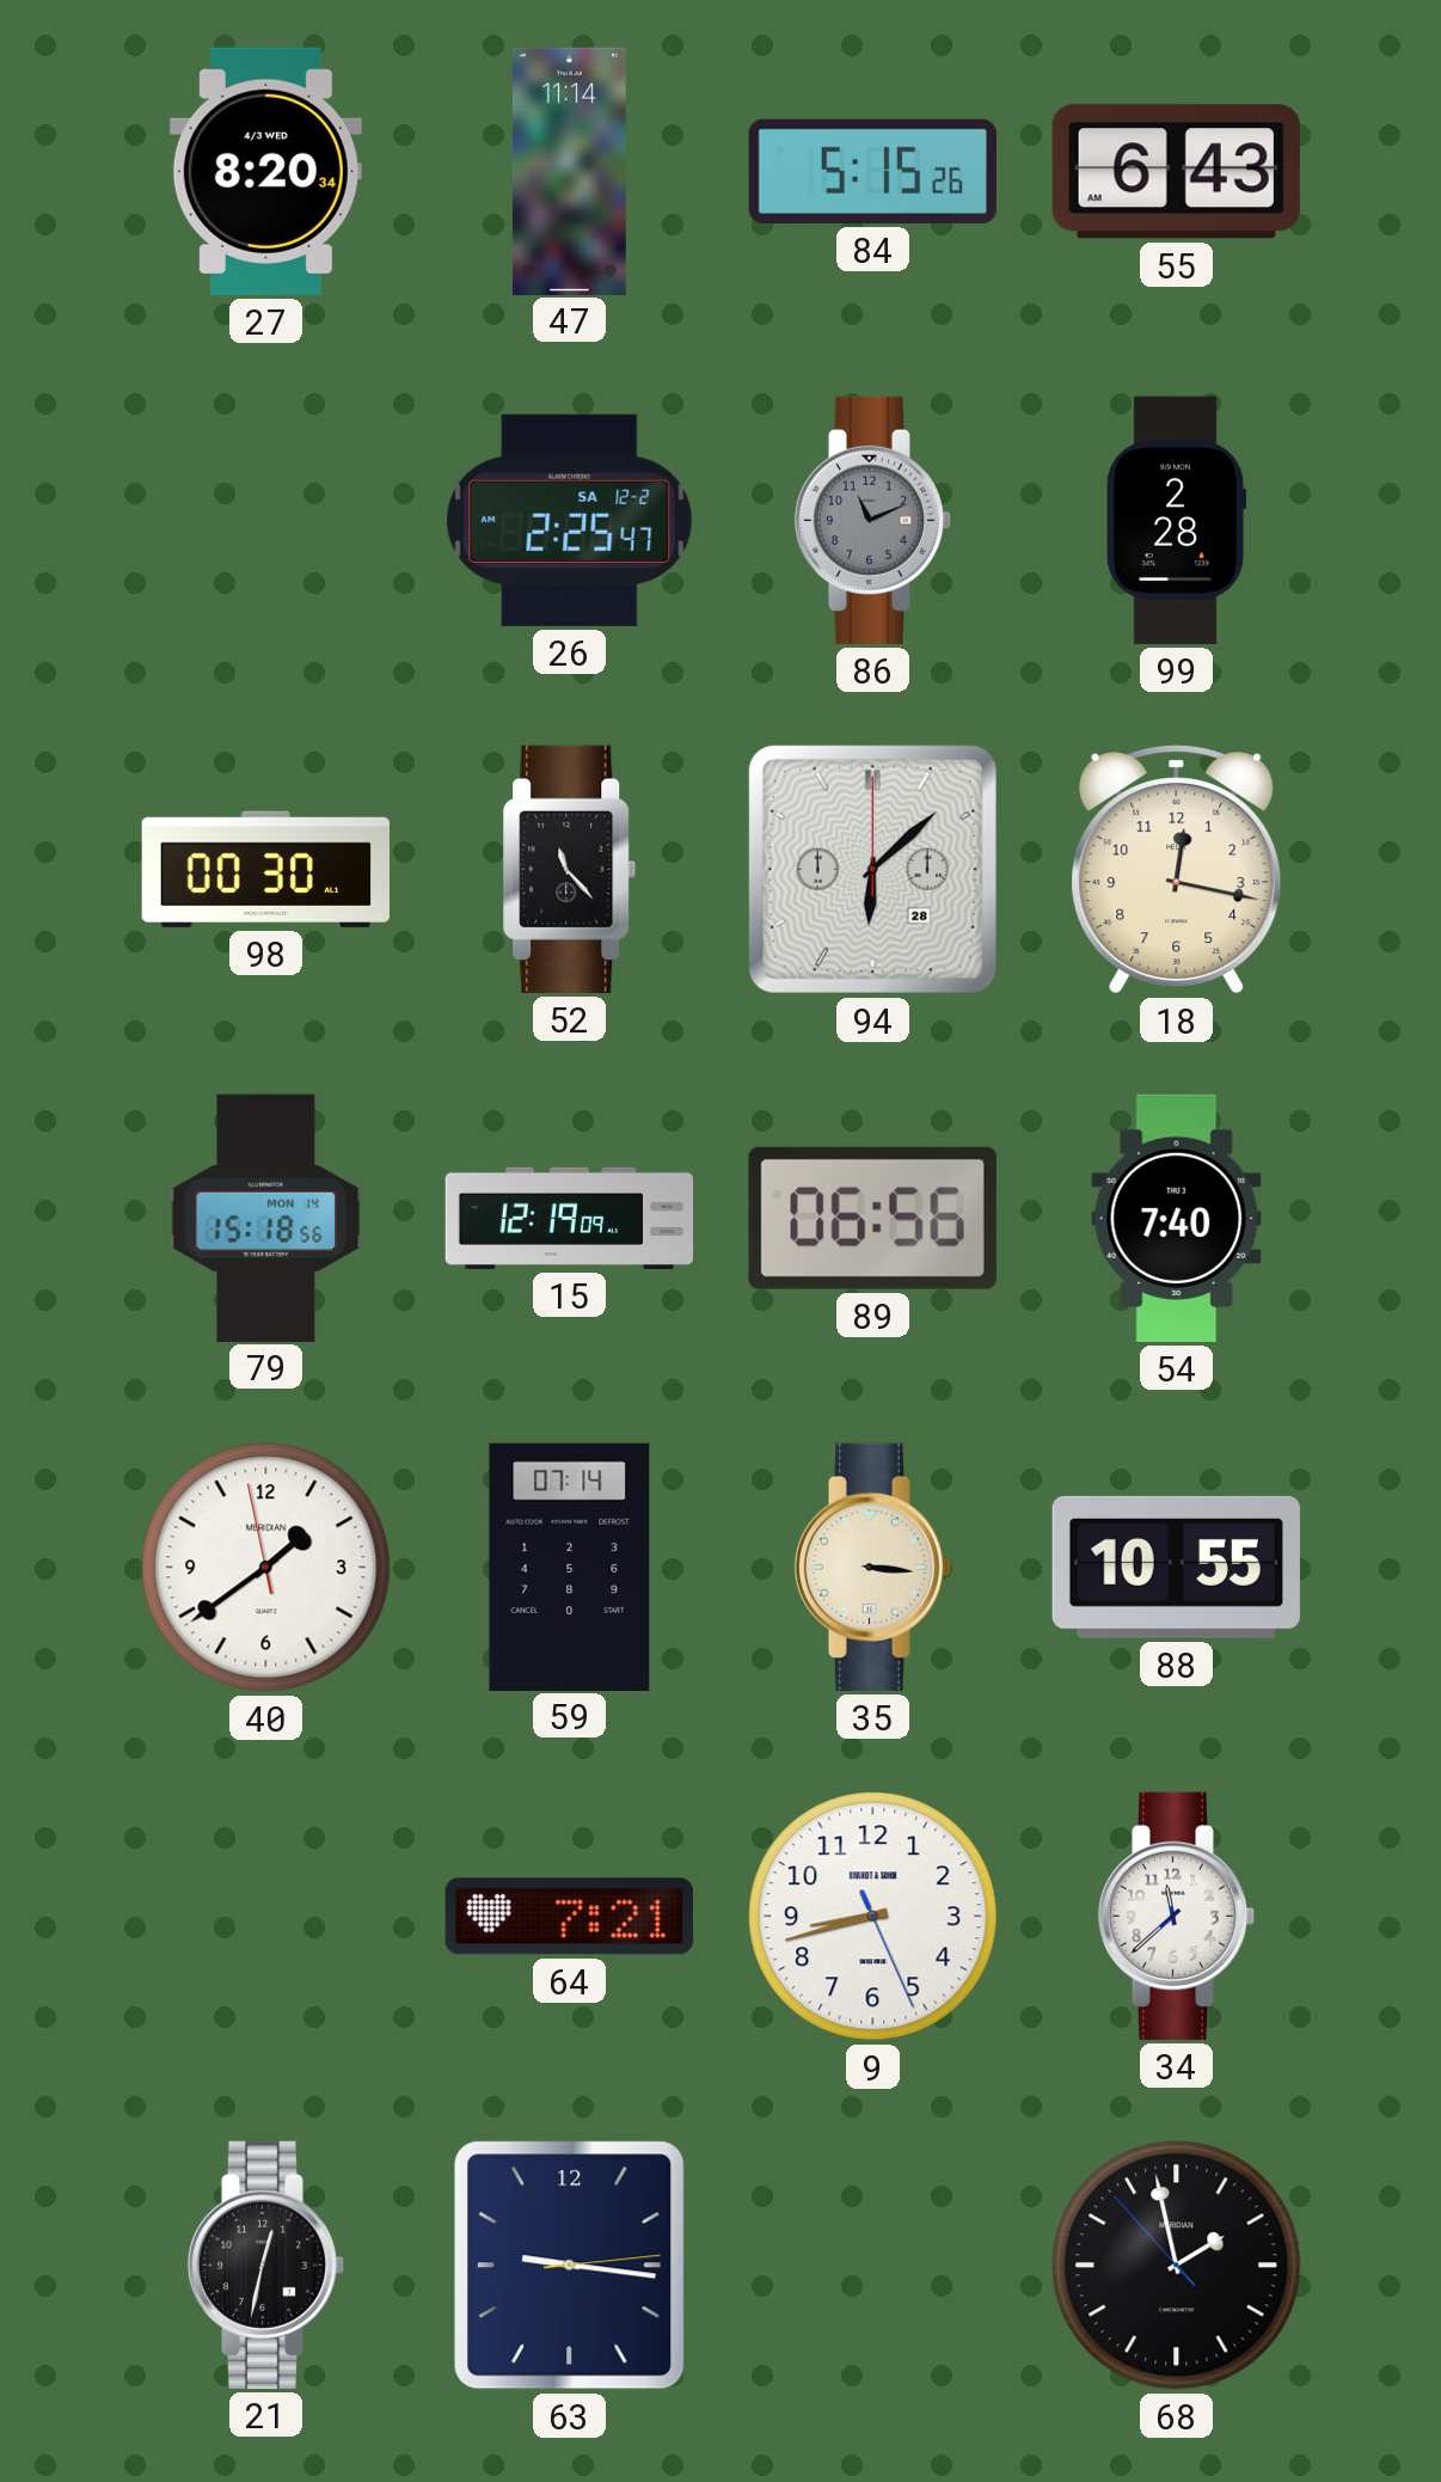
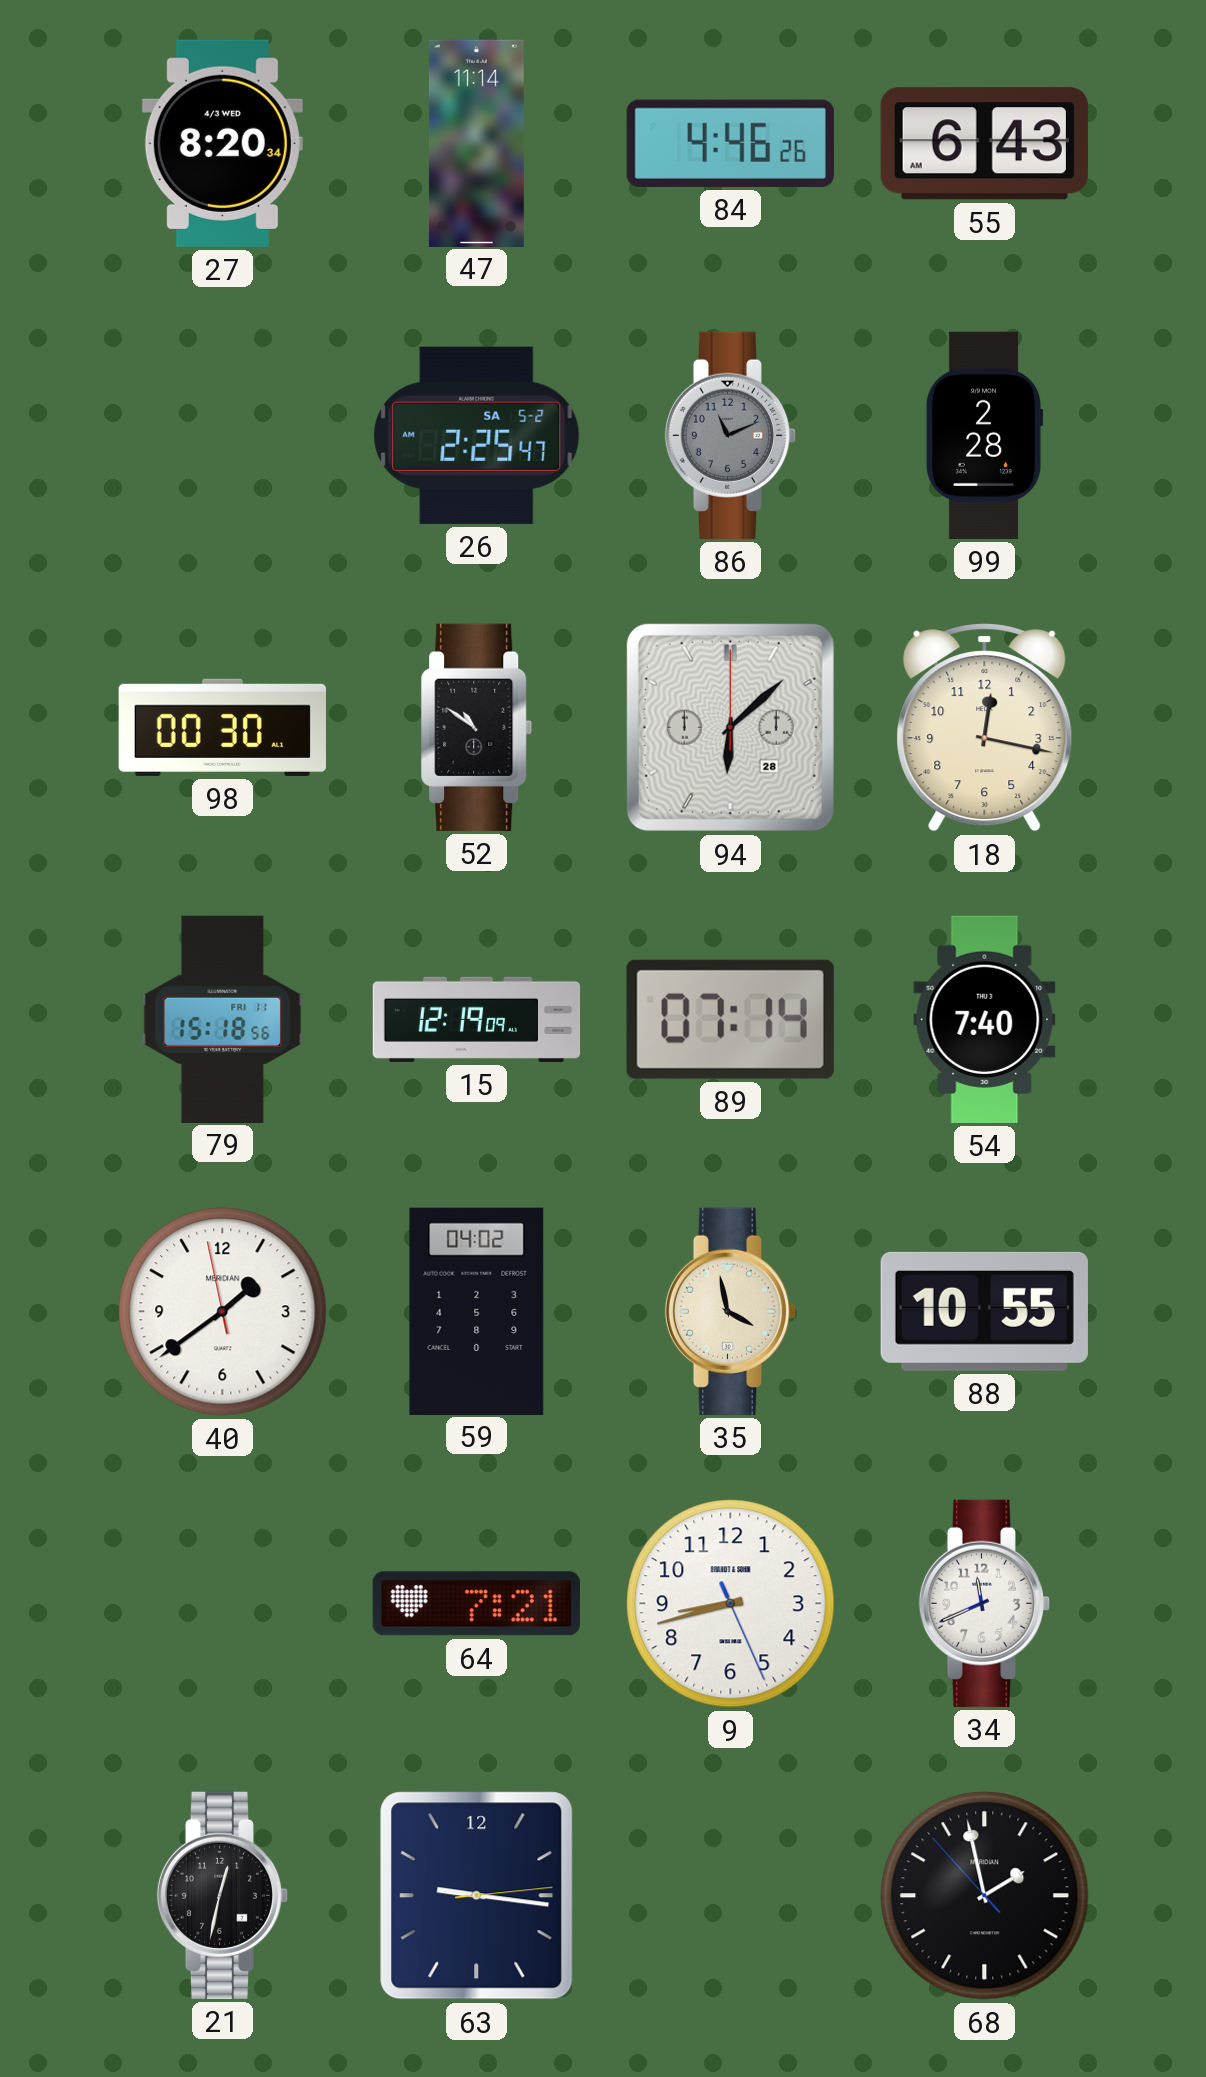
84: 5:15 -> 4:46
26 date: SA 12-2 -> SA 5-2
52: 11:23 -> 10:51
79 date: MON 14 -> FRI 11
89: 06:56 -> 07:14
59: 07:14 -> 04:02
35: 3:16 -> 3:58
34: 11:38 -> 11:41
